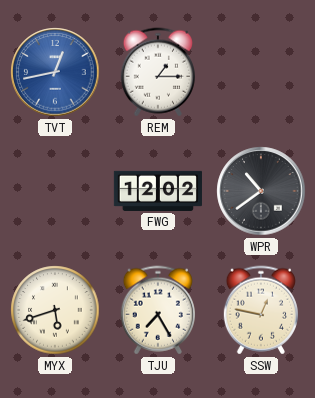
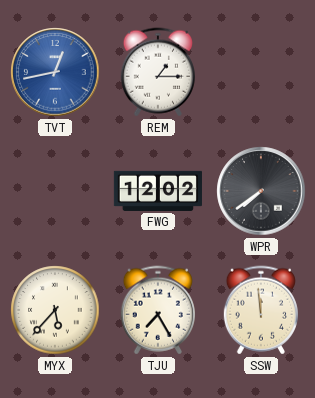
WPR: 10:39 -> 7:39
MYX: 5:42 -> 5:37
SSW: 12:47 -> 11:59
